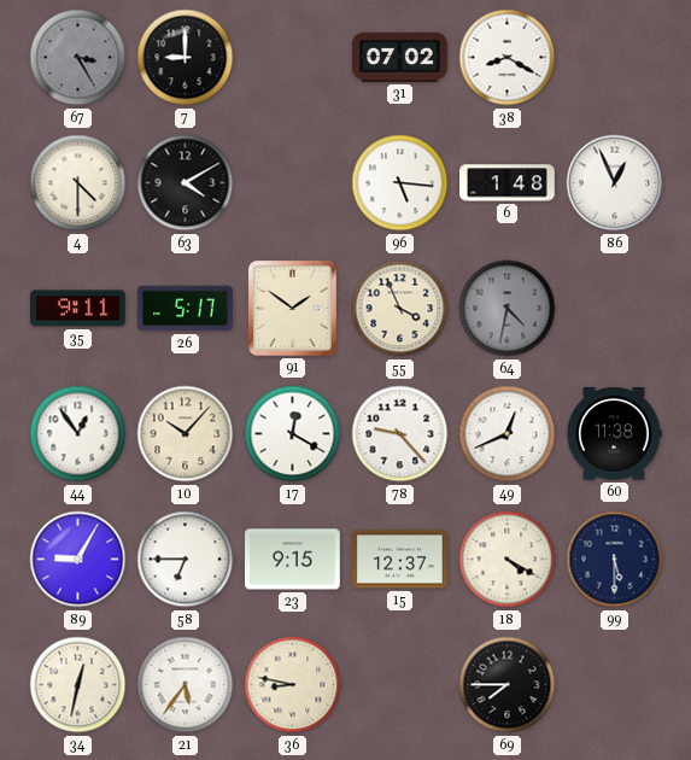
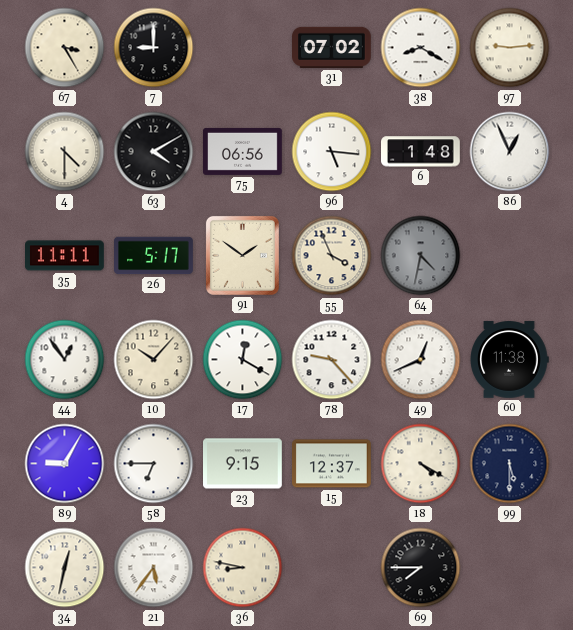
67 dial: grey -> cream
97: none -> 9:14
75: none -> 06:56
35: 9:11 -> 11:11
